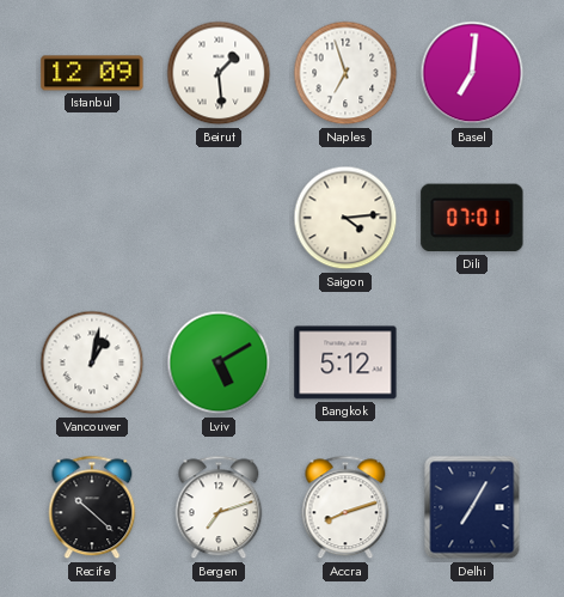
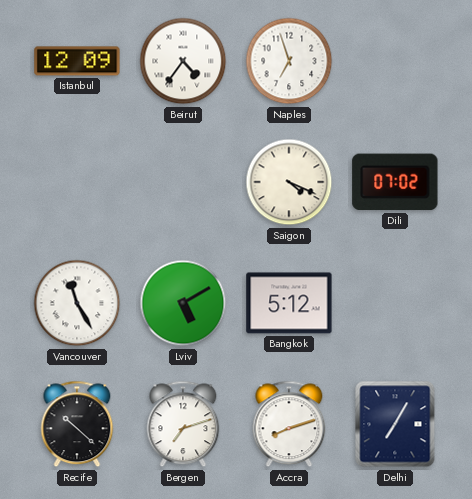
Beirut: 1:29 -> 4:36
Basel: 7:01 -> none
Saigon: 4:14 -> 4:19
Dili: 07:01 -> 07:02
Vancouver: 1:02 -> 11:25
